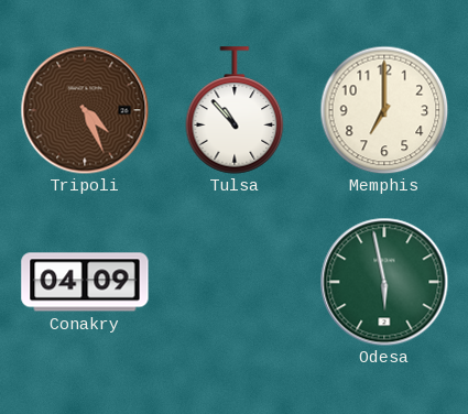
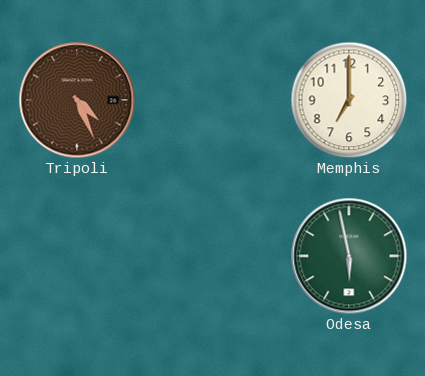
Tulsa: 10:53 -> none
Conakry: 04:09 -> none
